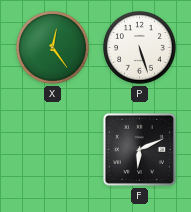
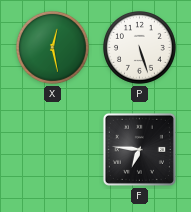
X: 12:24 -> 12:28
F: 6:11 -> 6:46
